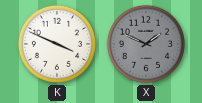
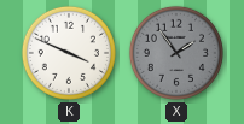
X: 1:49 -> 1:54
